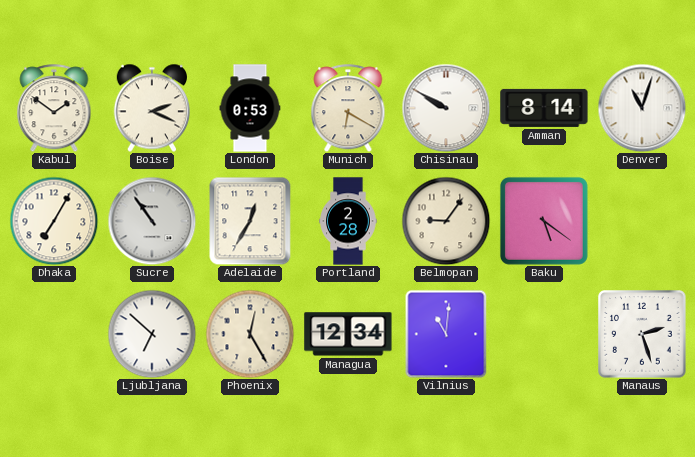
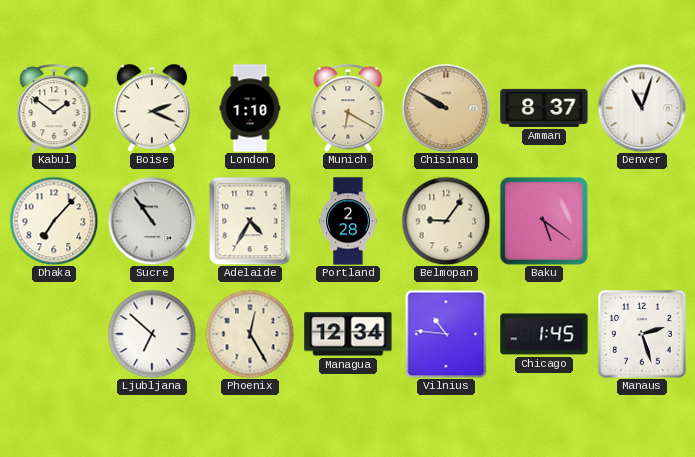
London: 0:53 -> 1:10
Chisinau dial: white -> champagne
Amman: 8:14 -> 8:37
Dhaka: 7:05 -> 7:07
Adelaide: 12:35 -> 4:35
Vilnius: 11:01 -> 10:46
Chicago: none -> 1:45
